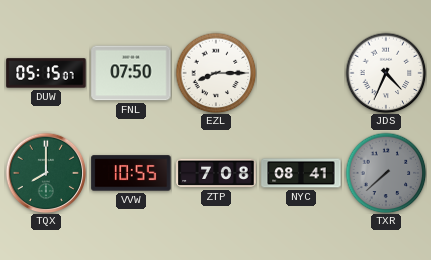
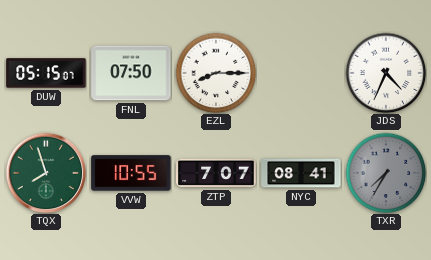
TQX: 8:00 -> 7:57
ZTP: 7:08 -> 7:07
TXR: 7:38 -> 7:35
